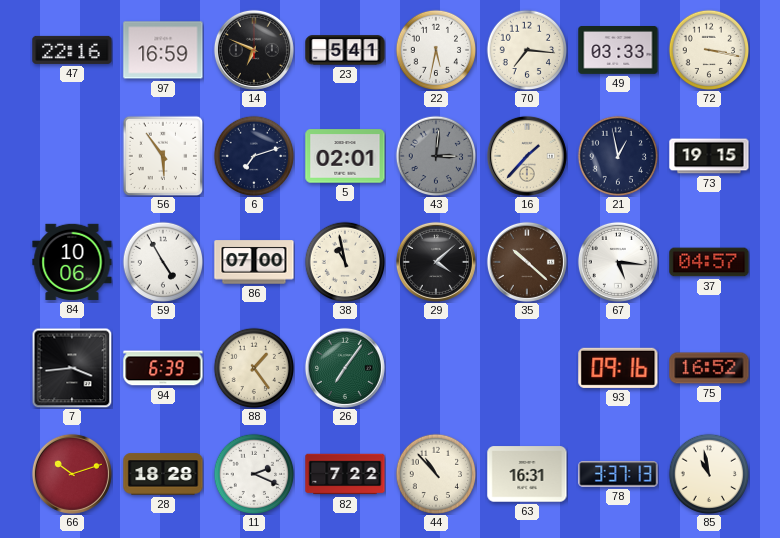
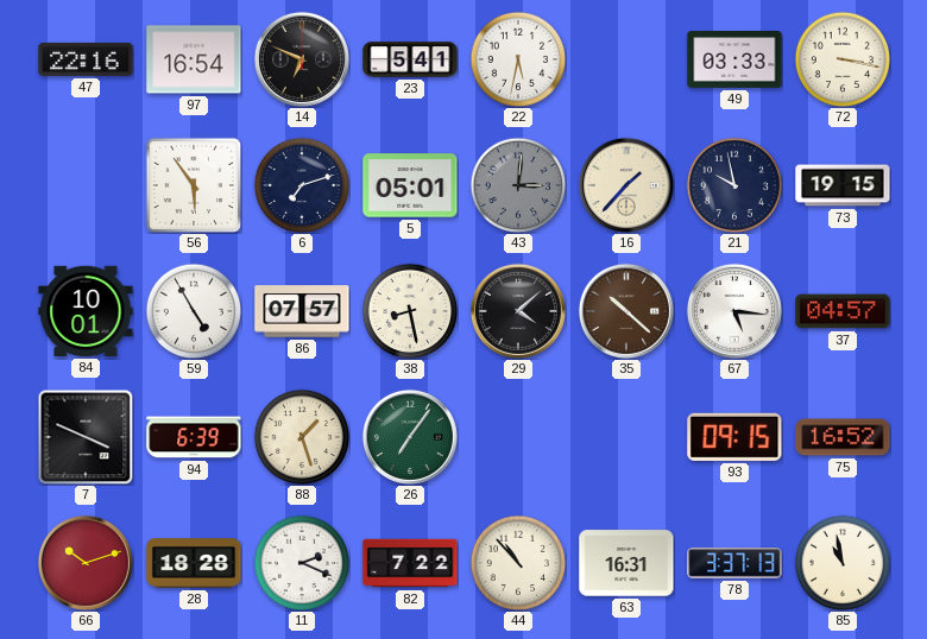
97: 16:59 -> 16:54
70: 7:16 -> none
5: 02:01 -> 05:01
21: 12:58 -> 9:58
84: 10:06 -> 10:01
86: 07:00 -> 07:57
38: 10:58 -> 8:28
7: 3:44 -> 3:49
88: 1:24 -> 1:27
93: 09:16 -> 09:15
